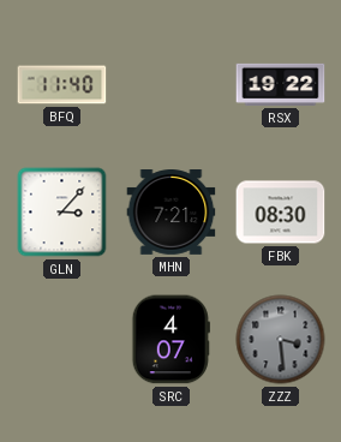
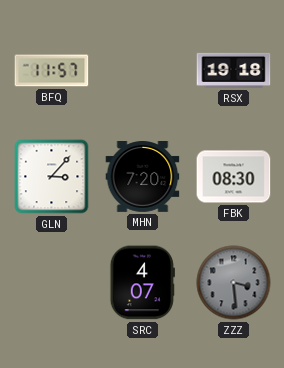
BFQ: 11:40 -> 11:57
RSX: 19:22 -> 19:18
MHN: 7:21 -> 7:20
